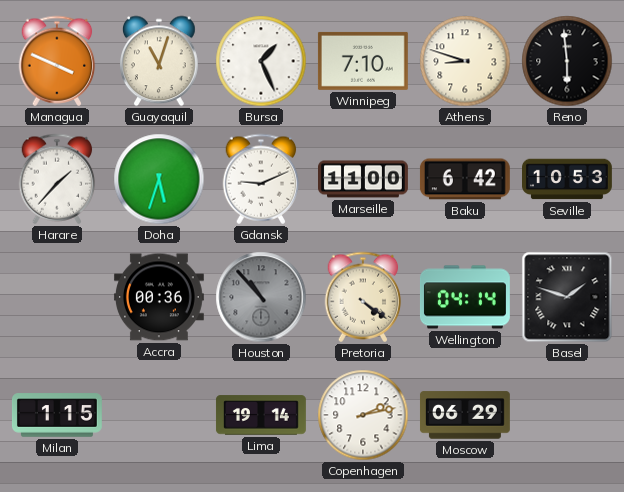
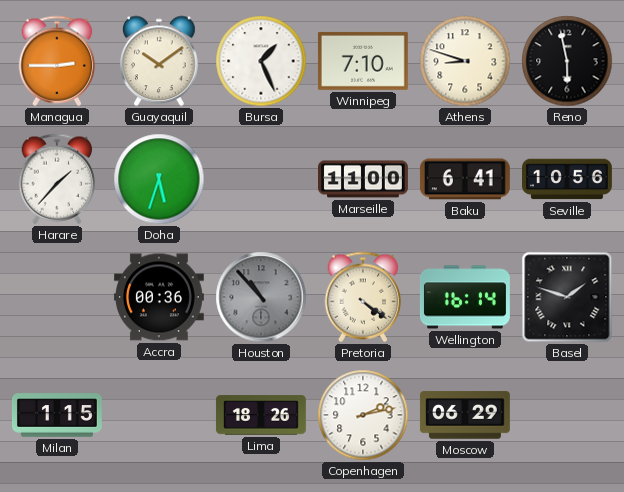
Managua: 3:49 -> 2:45
Guayaquil: 11:03 -> 10:09
Reno: 5:59 -> 5:58
Gdansk: 9:11 -> none
Baku: 6:42 -> 6:41
Seville: 10:53 -> 10:56
Wellington: 04:14 -> 16:14
Lima: 19:14 -> 18:26
